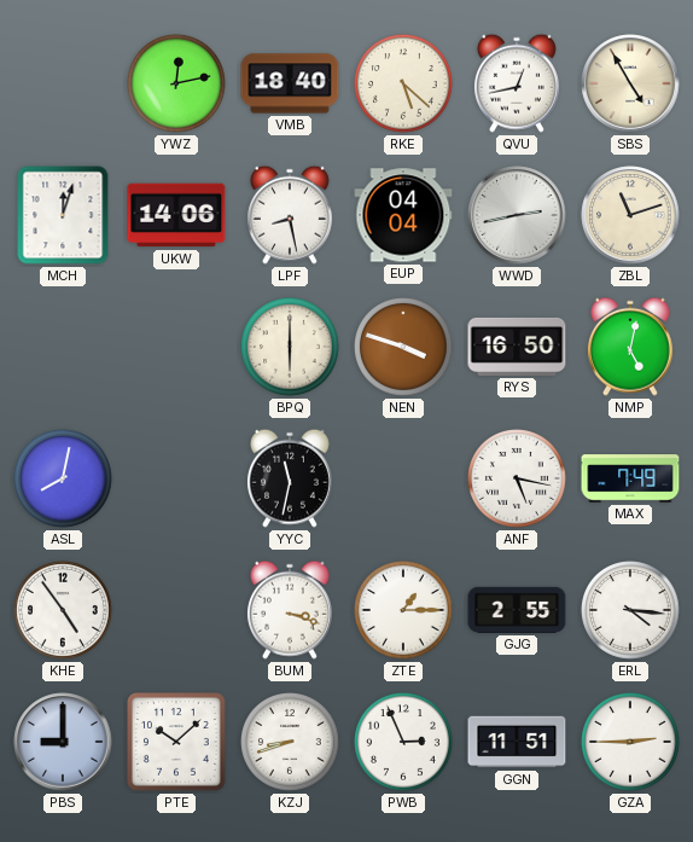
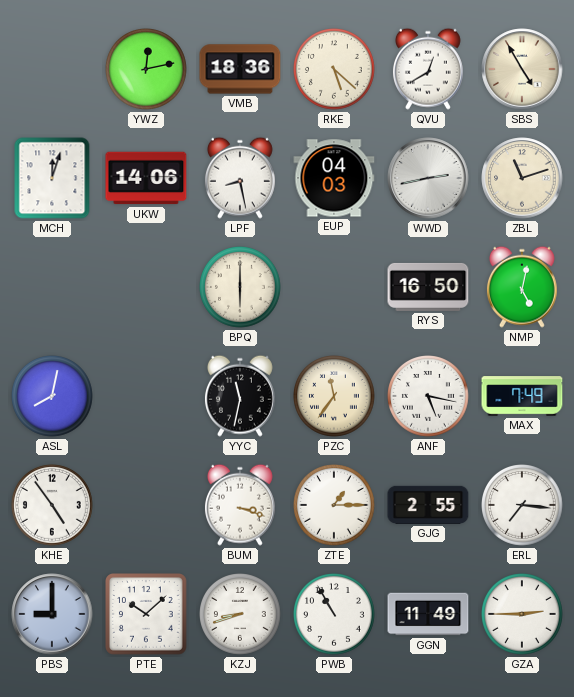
VMB: 18:40 -> 18:36
QVU: 12:43 -> 12:40
EUP: 04:04 -> 04:03
NEN: 3:48 -> none
PZC: none -> 11:36
ERL: 4:16 -> 7:16
PWB: 2:56 -> 10:55
GGN: 11:51 -> 11:49
